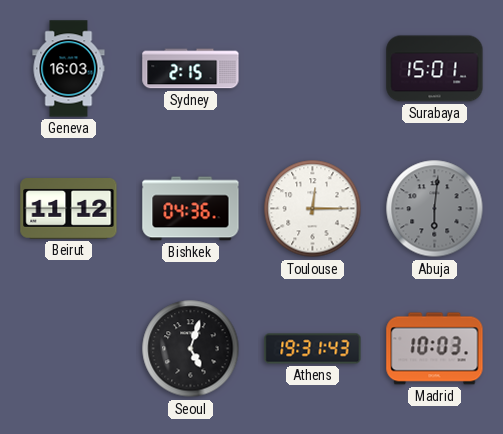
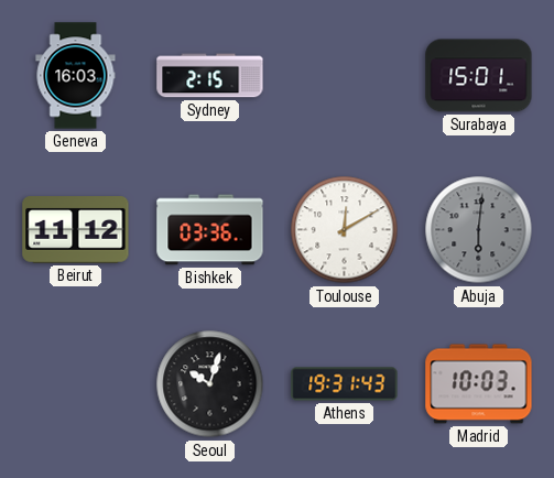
Bishkek: 04:36 -> 03:36
Toulouse: 12:15 -> 12:10
Seoul: 5:03 -> 10:03
